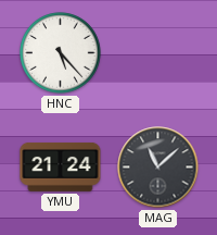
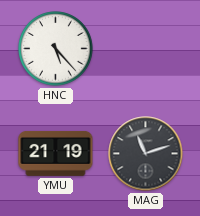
YMU: 21:24 -> 21:19
MAG: 11:08 -> 11:12
